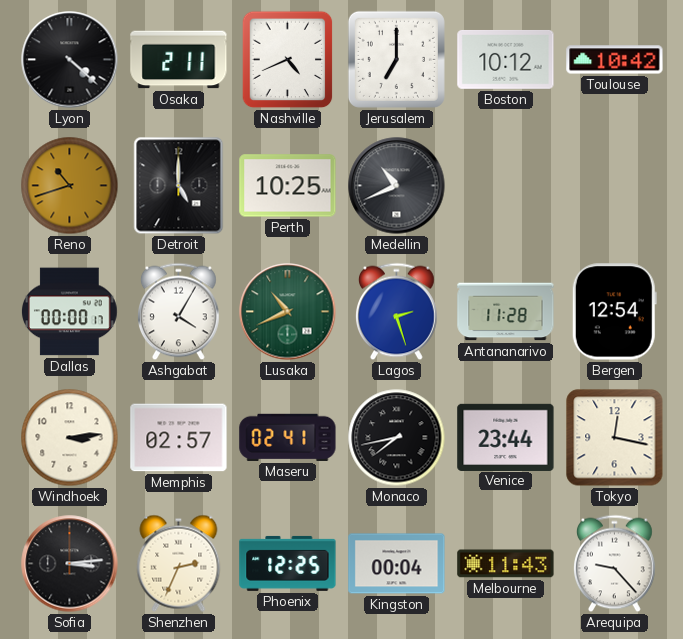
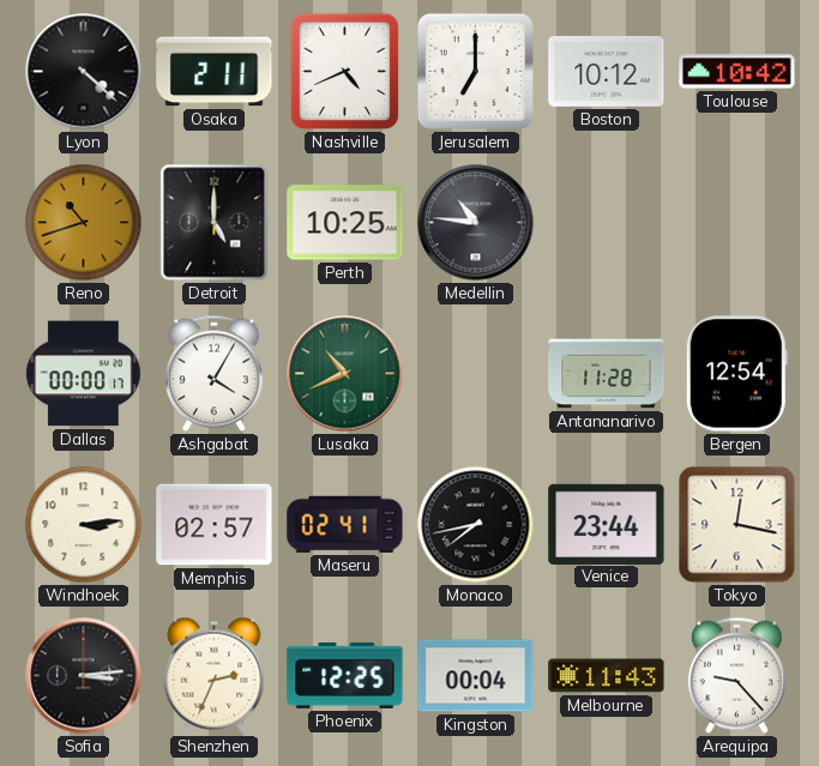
Medellin: 10:41 -> 10:46
Lagos: 2:27 -> none
